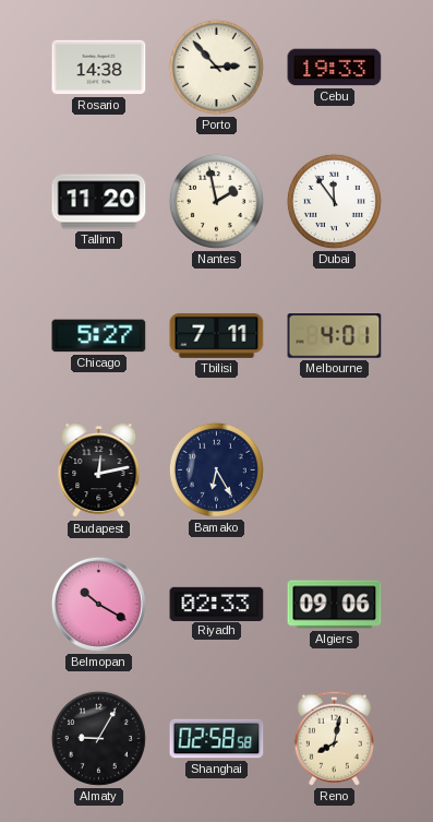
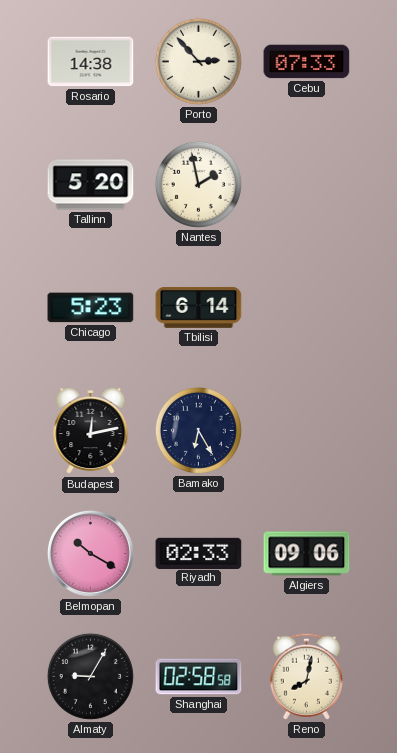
Cebu: 19:33 -> 07:33
Tallinn: 11:20 -> 5:20
Dubai: 11:54 -> none
Chicago: 5:27 -> 5:23
Tbilisi: 7:11 -> 6:14
Melbourne: 4:01 -> none
